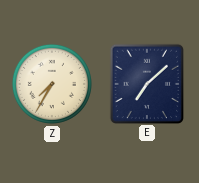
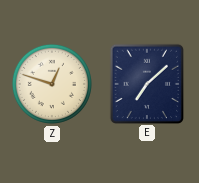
Z: 7:35 -> 12:48
